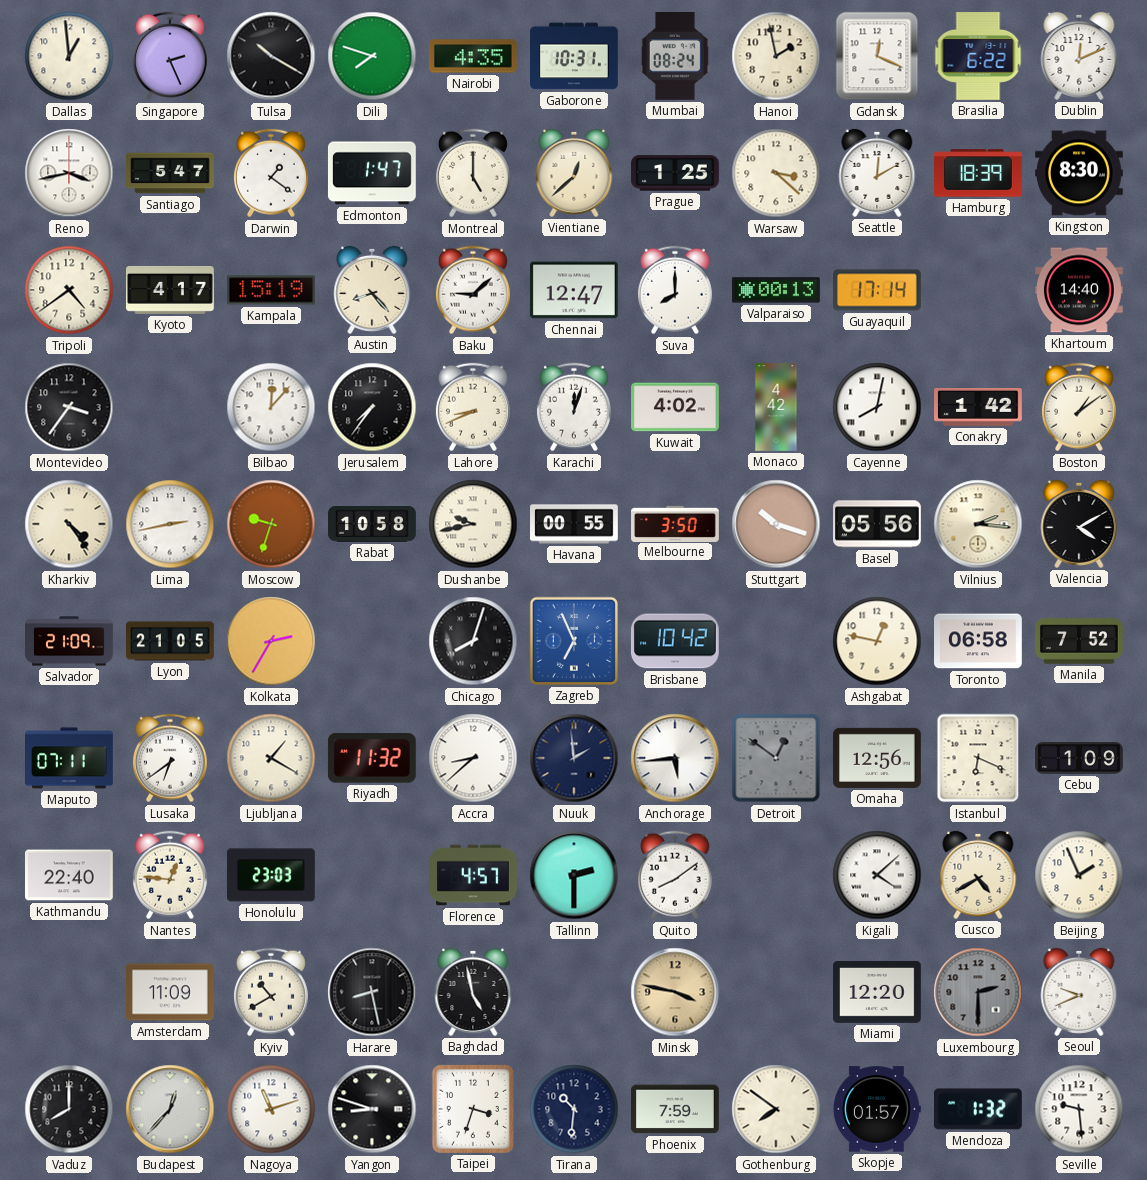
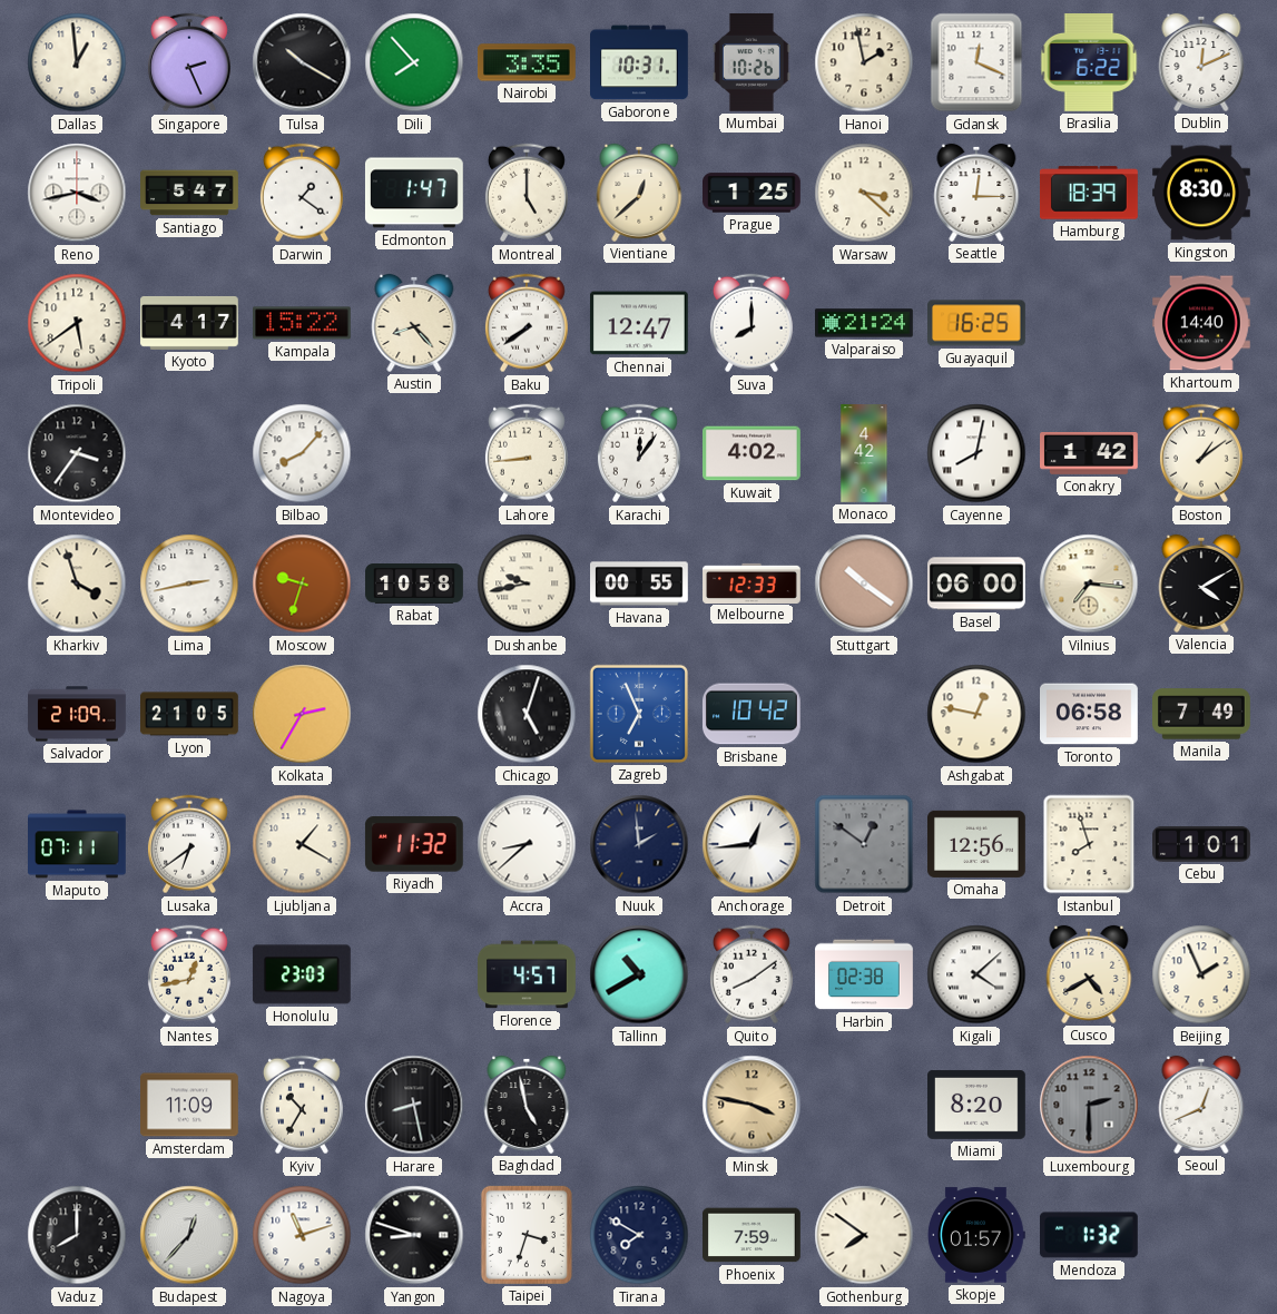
Dili: 7:48 -> 7:53
Nairobi: 4:35 -> 3:35
Mumbai: 08:24 -> 10:26
Seattle: 12:10 -> 12:15
Tripoli: 4:39 -> 5:39
Kampala: 15:19 -> 15:22
Baku: 9:08 -> 7:39
Valparaiso: 00:13 -> 21:24
Guayaquil: 17:14 -> 16:25
Bilbao: 12:07 -> 8:07
Jerusalem: 7:36 -> none
Lahore: 8:41 -> 8:44
Karachi: 12:03 -> 12:06
Kharkiv: 4:24 -> 3:57
Melbourne: 3:50 -> 12:33
Stuttgart: 10:18 -> 10:21
Basel: 05:56 -> 06:00
Vilnius: 2:16 -> 7:16
Chicago: 8:03 -> 5:03
Manila: 7:52 -> 7:49
Anchorage: 5:44 -> 12:44
Istanbul: 6:19 -> 7:57
Cebu: 1:09 -> 1:01
Kathmandu: 22:40 -> none
Nantes: 12:46 -> 12:43
Tallinn: 2:30 -> 10:40
Harbin: none -> 02:38
Kyiv: 10:40 -> 10:35
Miami: 12:20 -> 8:20
Seoul: 9:41 -> 12:41
Tirana: 10:31 -> 7:50
Seville: 9:29 -> none
